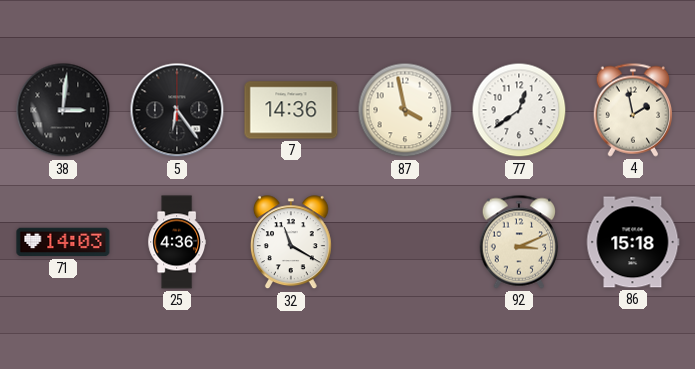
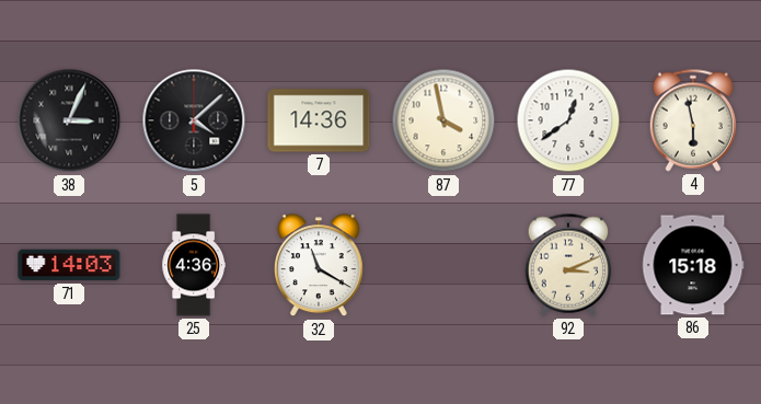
38: 3:01 -> 3:04
5: 6:24 -> 4:08
4: 1:58 -> 5:58
